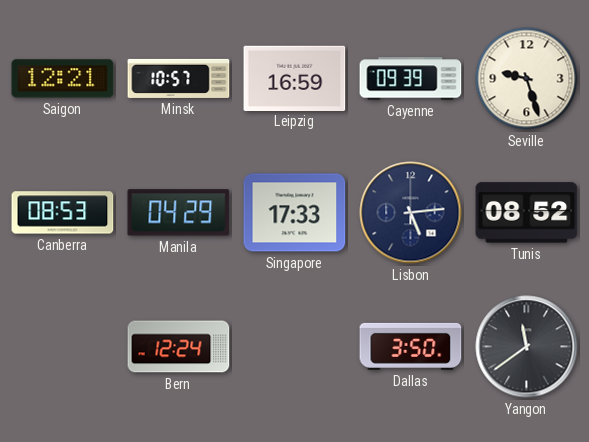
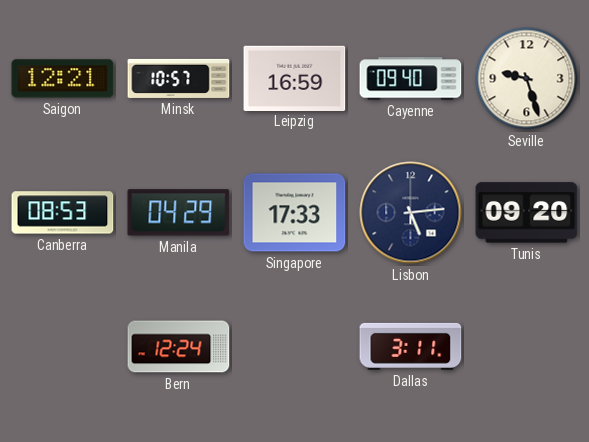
Cayenne: 09:39 -> 09:40
Tunis: 08:52 -> 09:20
Dallas: 3:50 -> 3:11
Yangon: 11:39 -> none
